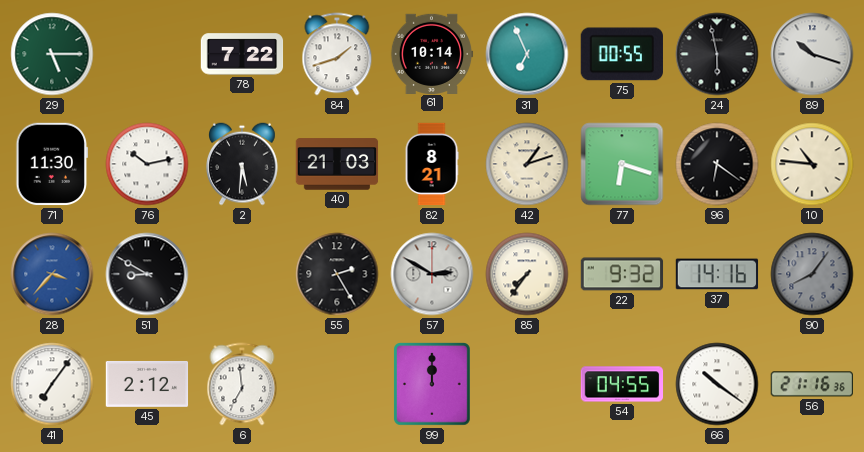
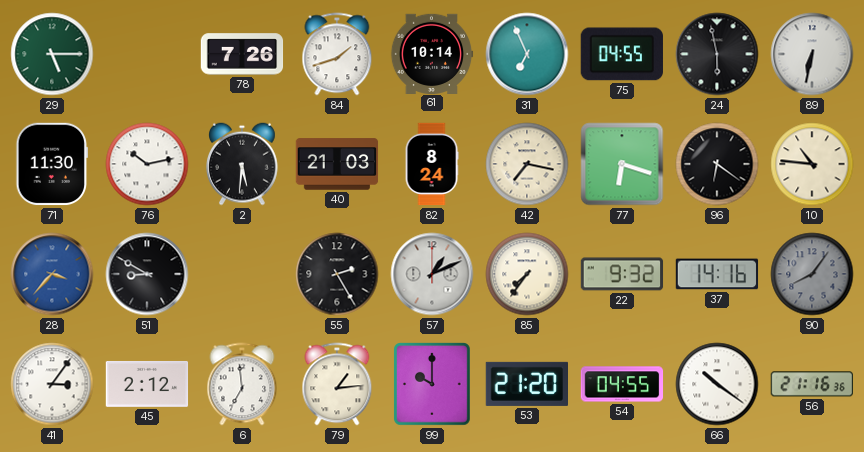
78: 7:22 -> 7:26
75: 00:55 -> 04:55
89: 10:18 -> 6:32
82: 8:21 -> 8:24
42: 1:12 -> 7:17
57: 2:50 -> 1:11
41: 7:06 -> 3:06
79: none -> 1:14
99: 12:00 -> 10:00
53: none -> 21:20
